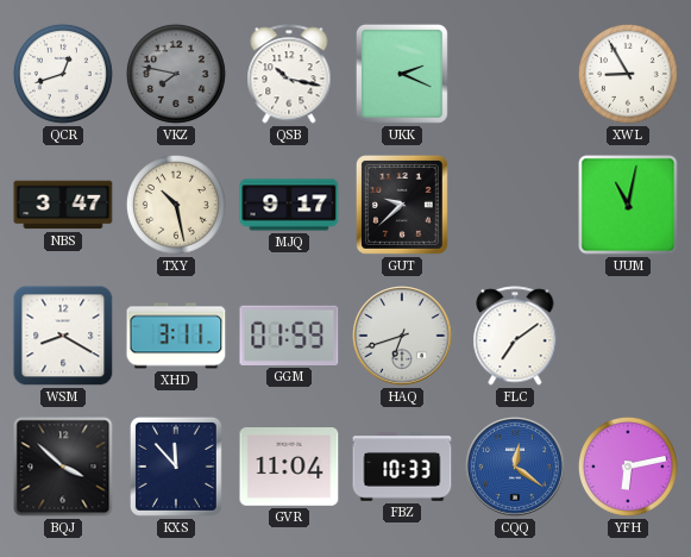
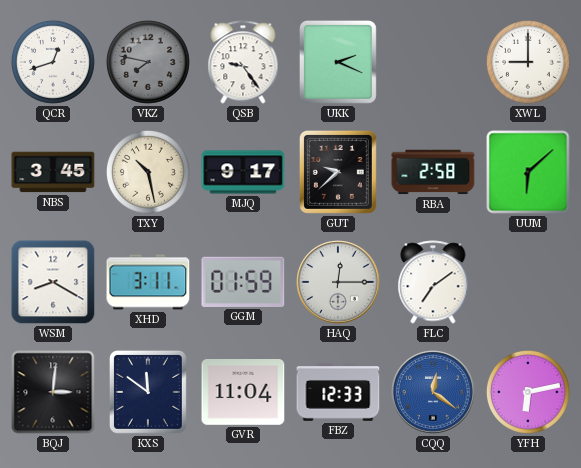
QSB: 10:17 -> 9:24
XWL: 8:55 -> 9:00
NBS: 3:47 -> 3:45
RBA: none -> 2:58
UUM: 11:02 -> 6:08
HAQ: 6:42 -> 12:15
BQJ: 3:52 -> 3:01
KXS: 11:53 -> 11:51
FBZ: 10:33 -> 12:33
